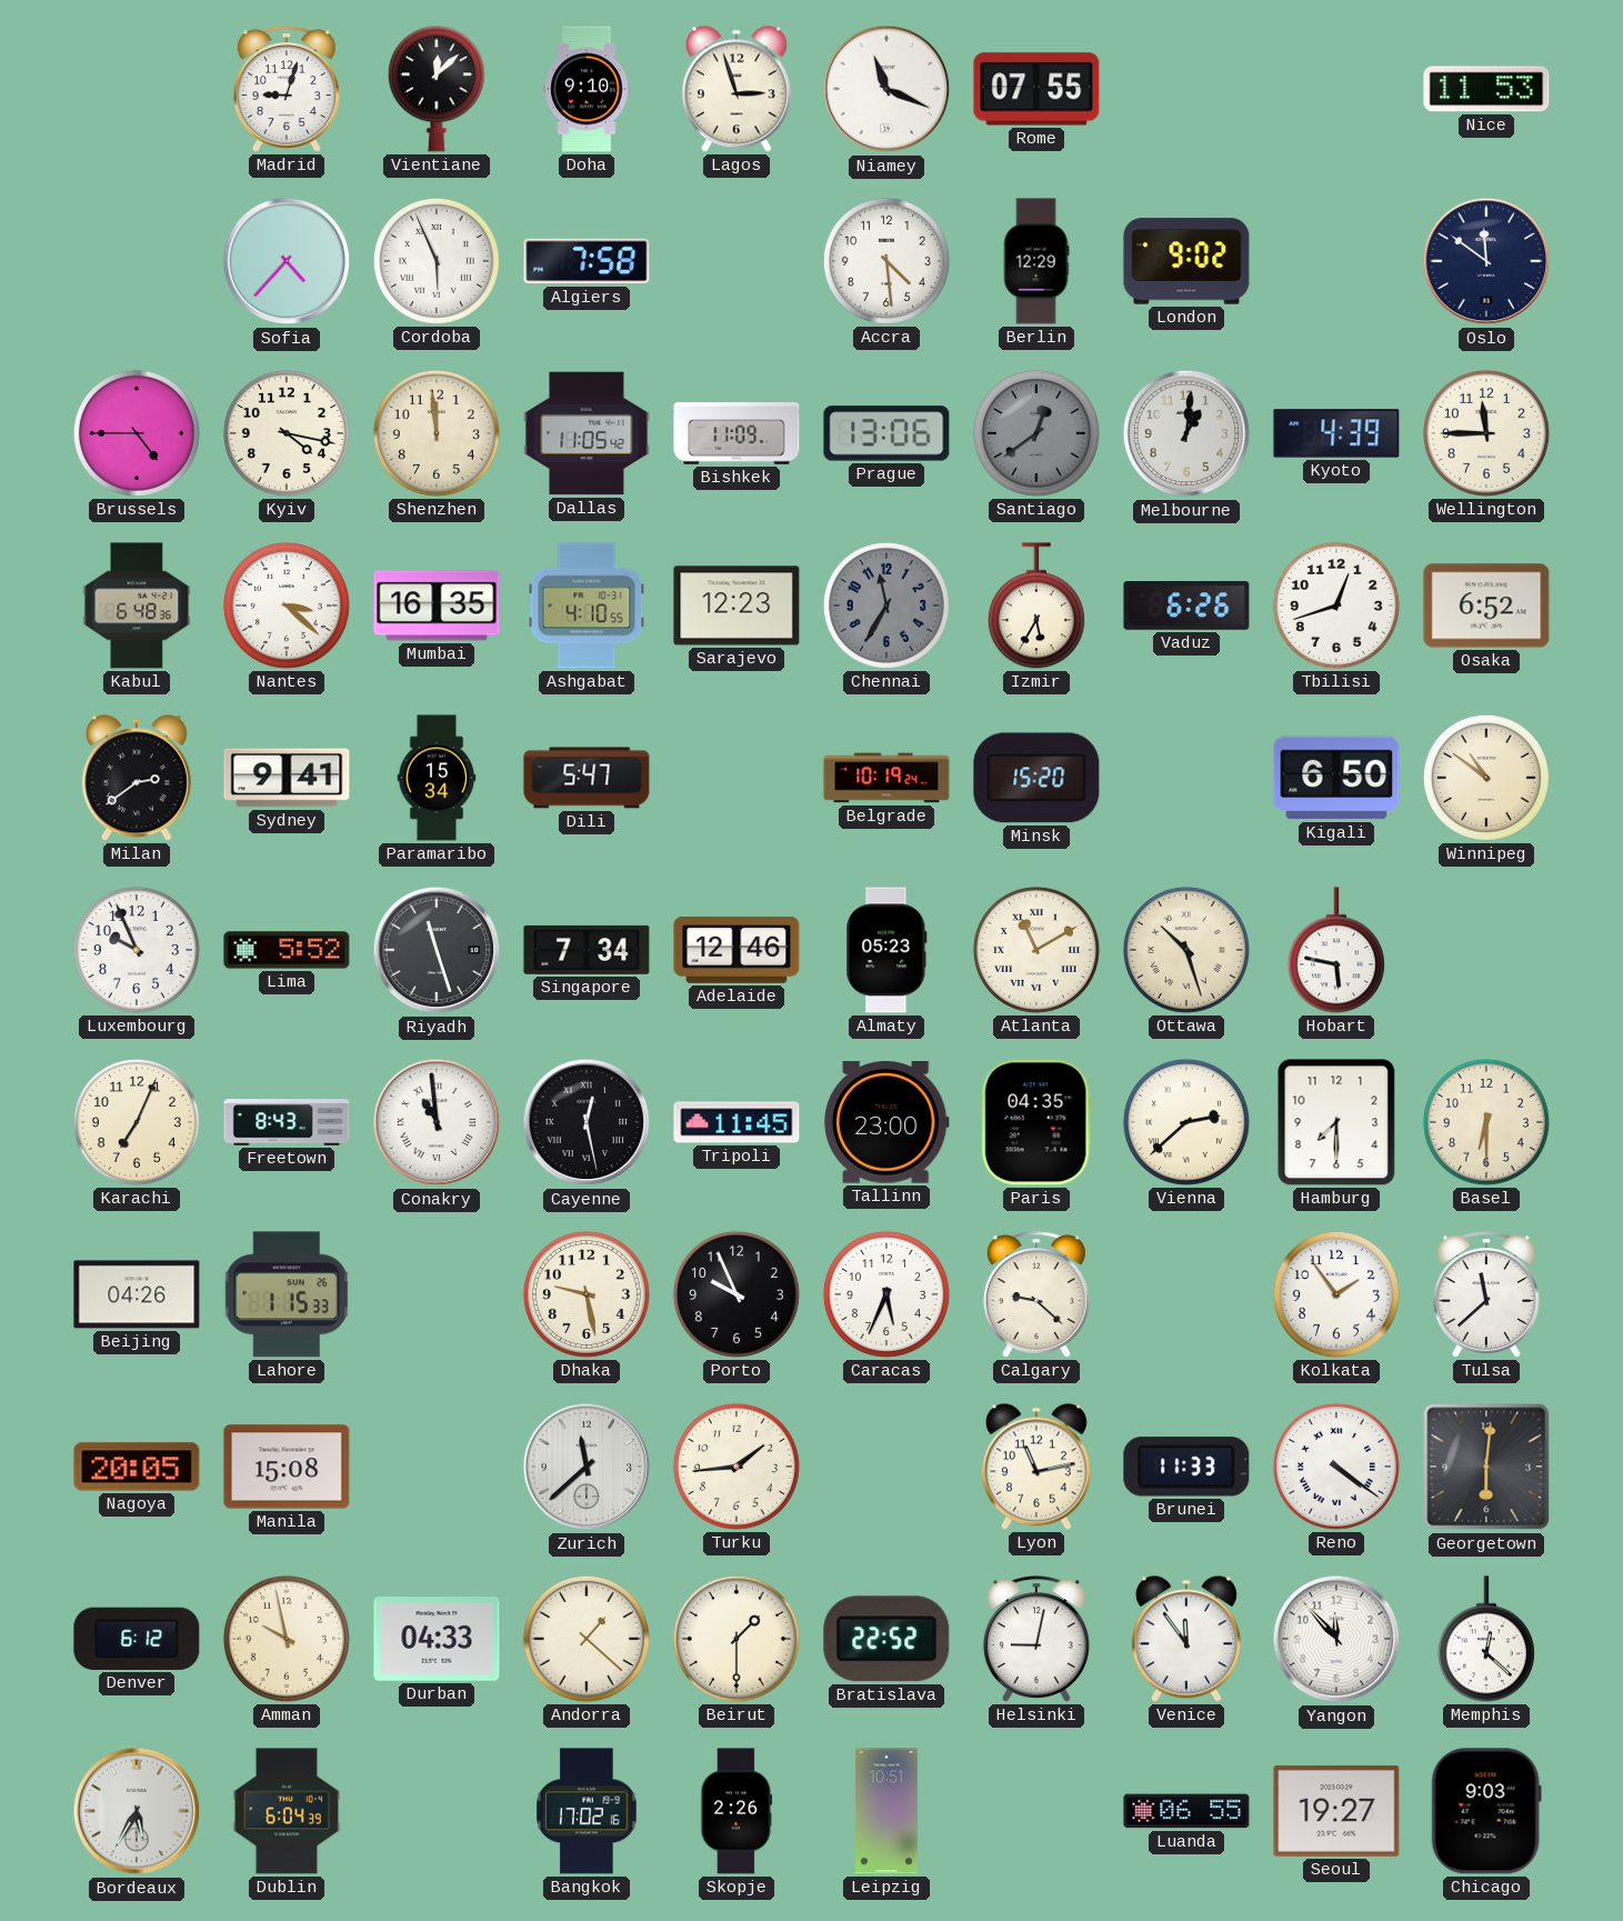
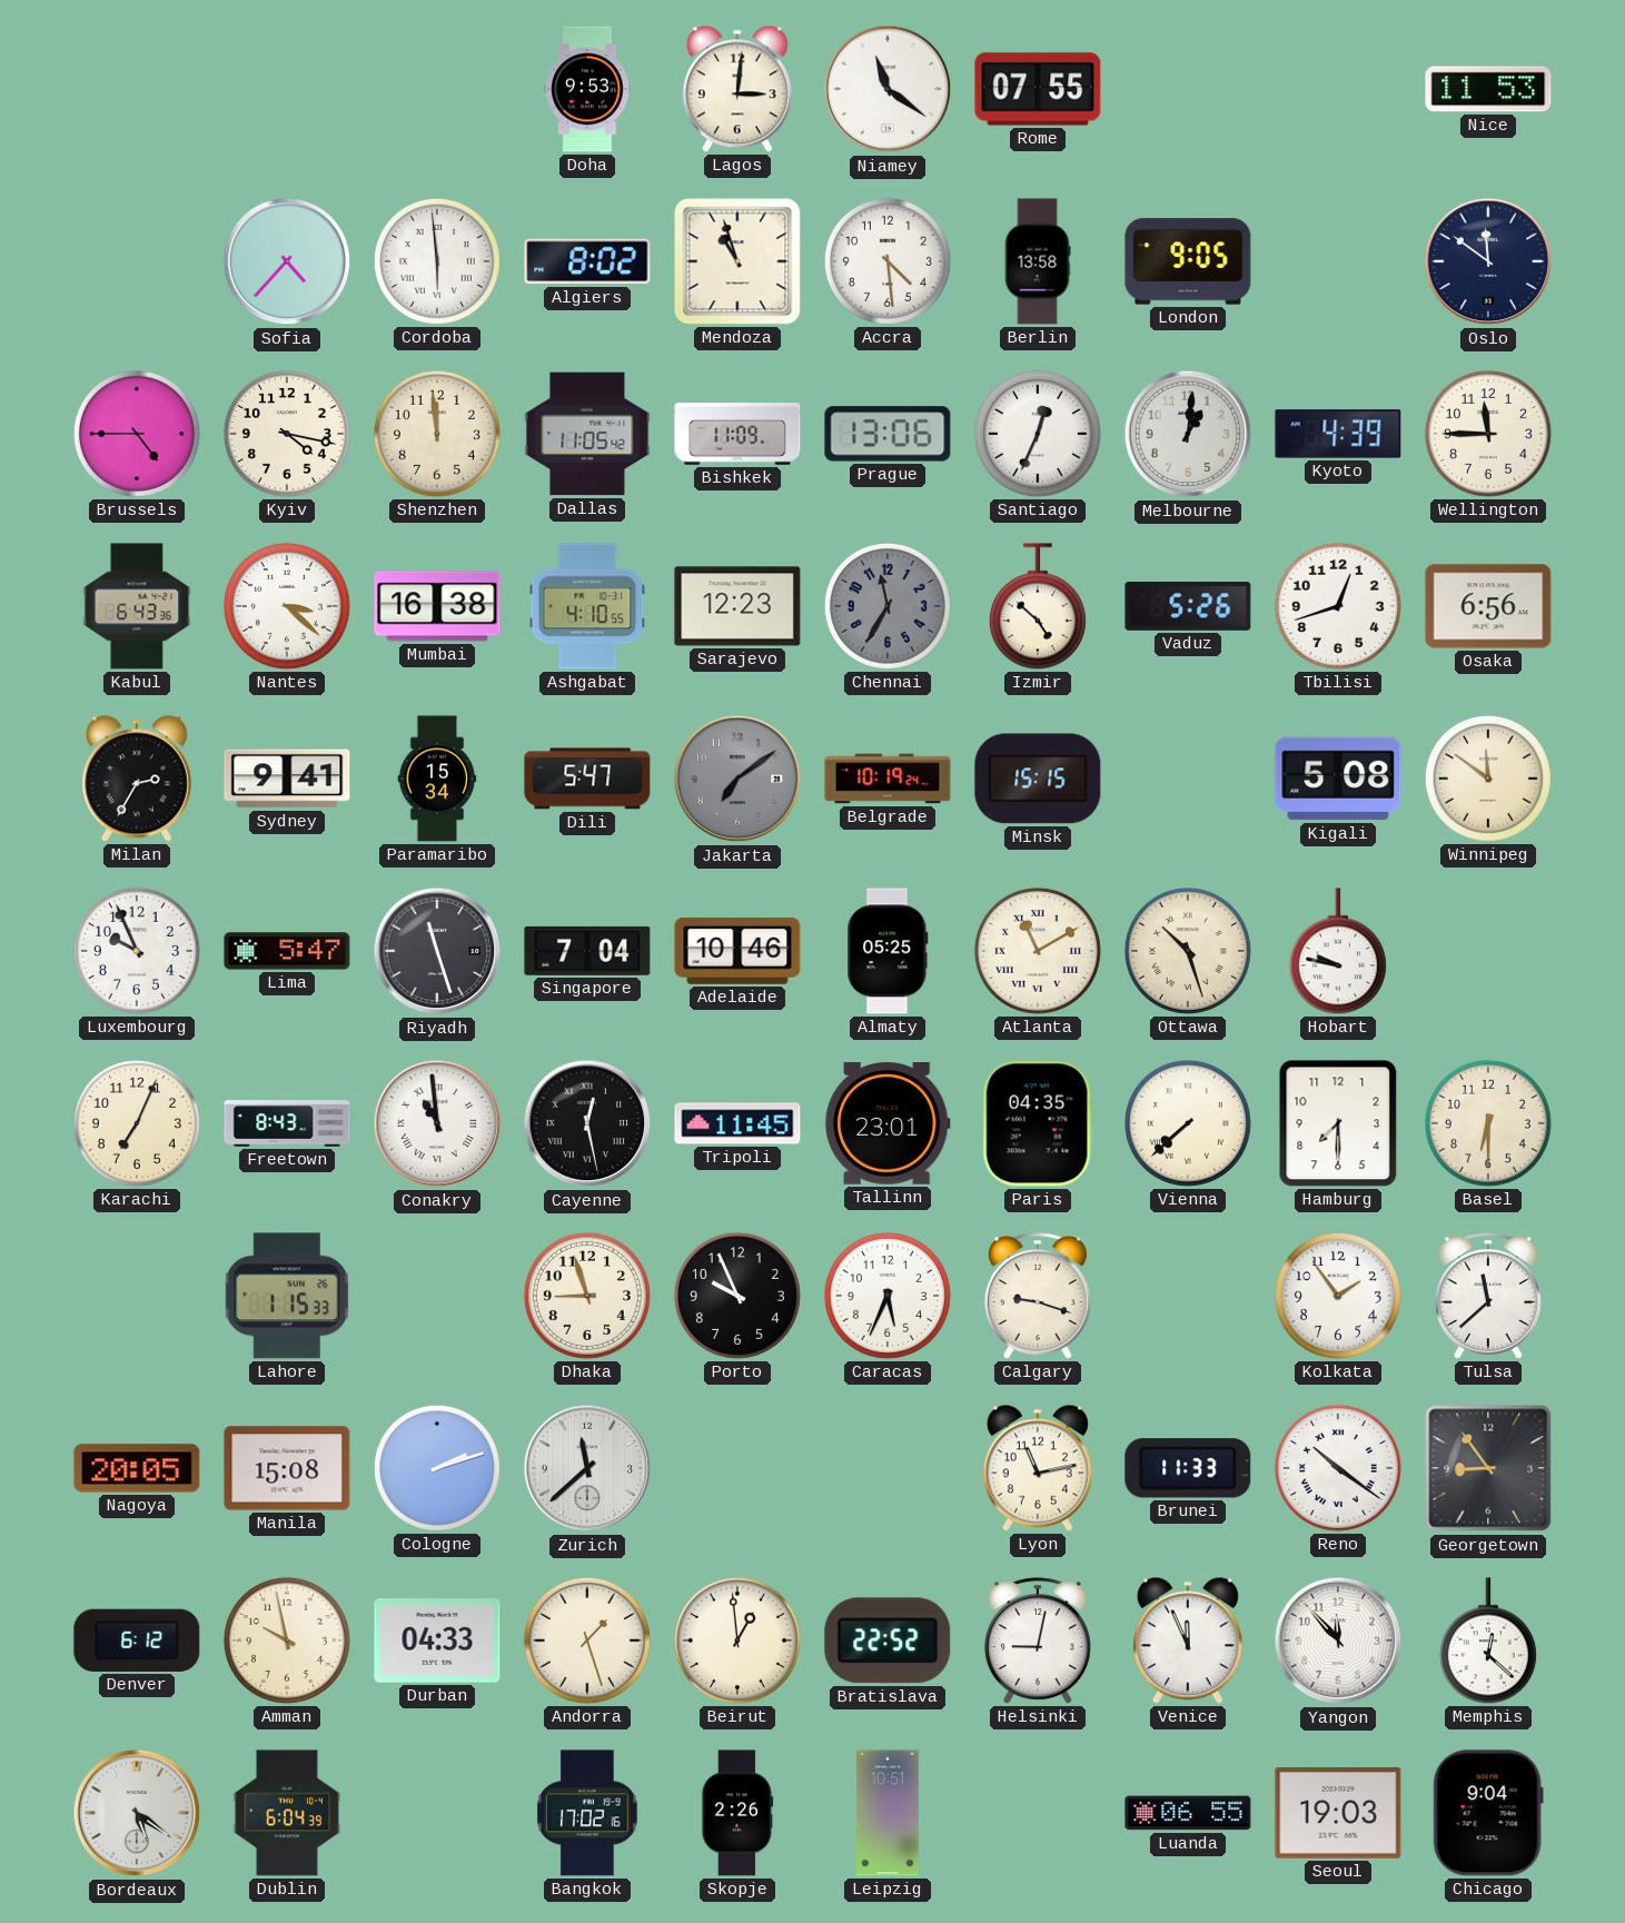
Madrid: 9:03 -> none
Vientiane: 12:08 -> none
Doha: 9:10 -> 9:53
Lagos: 2:57 -> 3:01
Niamey: 11:19 -> 11:21
Cordoba: 5:56 -> 5:59
Algiers: 7:58 -> 8:02
Mendoza: none -> 10:57
Berlin: 12:29 -> 13:58
London: 9:02 -> 9:05
Santiago: 12:39 -> 12:34
Santiago dial: grey -> white
Kabul: 6:48 -> 6:43
Mumbai: 16:35 -> 16:38
Izmir: 5:35 -> 4:52
Vaduz: 6:26 -> 5:26
Osaka: 6:52 -> 6:56
Milan: 2:39 -> 2:35
Jakarta: none -> 7:09
Minsk: 15:20 -> 15:15
Kigali: 6:50 -> 5:08
Winnipeg: 10:51 -> 11:51
Lima: 5:52 -> 5:47
Singapore: 7:34 -> 7:04
Adelaide: 12:46 -> 10:46
Almaty: 05:23 -> 05:25
Hobart: 5:47 -> 9:47
Tallinn: 23:00 -> 23:01
Vienna: 2:38 -> 7:38
Beijing: 04:26 -> none
Dhaka: 9:28 -> 8:57
Calgary: 9:22 -> 9:18
Cologne: none -> 2:12
Turku: 1:44 -> none
Reno: 4:21 -> 10:21
Georgetown: 6:01 -> 8:54
Andorra: 1:22 -> 1:27
Beirut: 1:30 -> 12:59
Venice: 11:54 -> 11:56
Bordeaux: 5:35 -> 5:21
Seoul: 19:27 -> 19:03
Chicago: 9:03 -> 9:04
